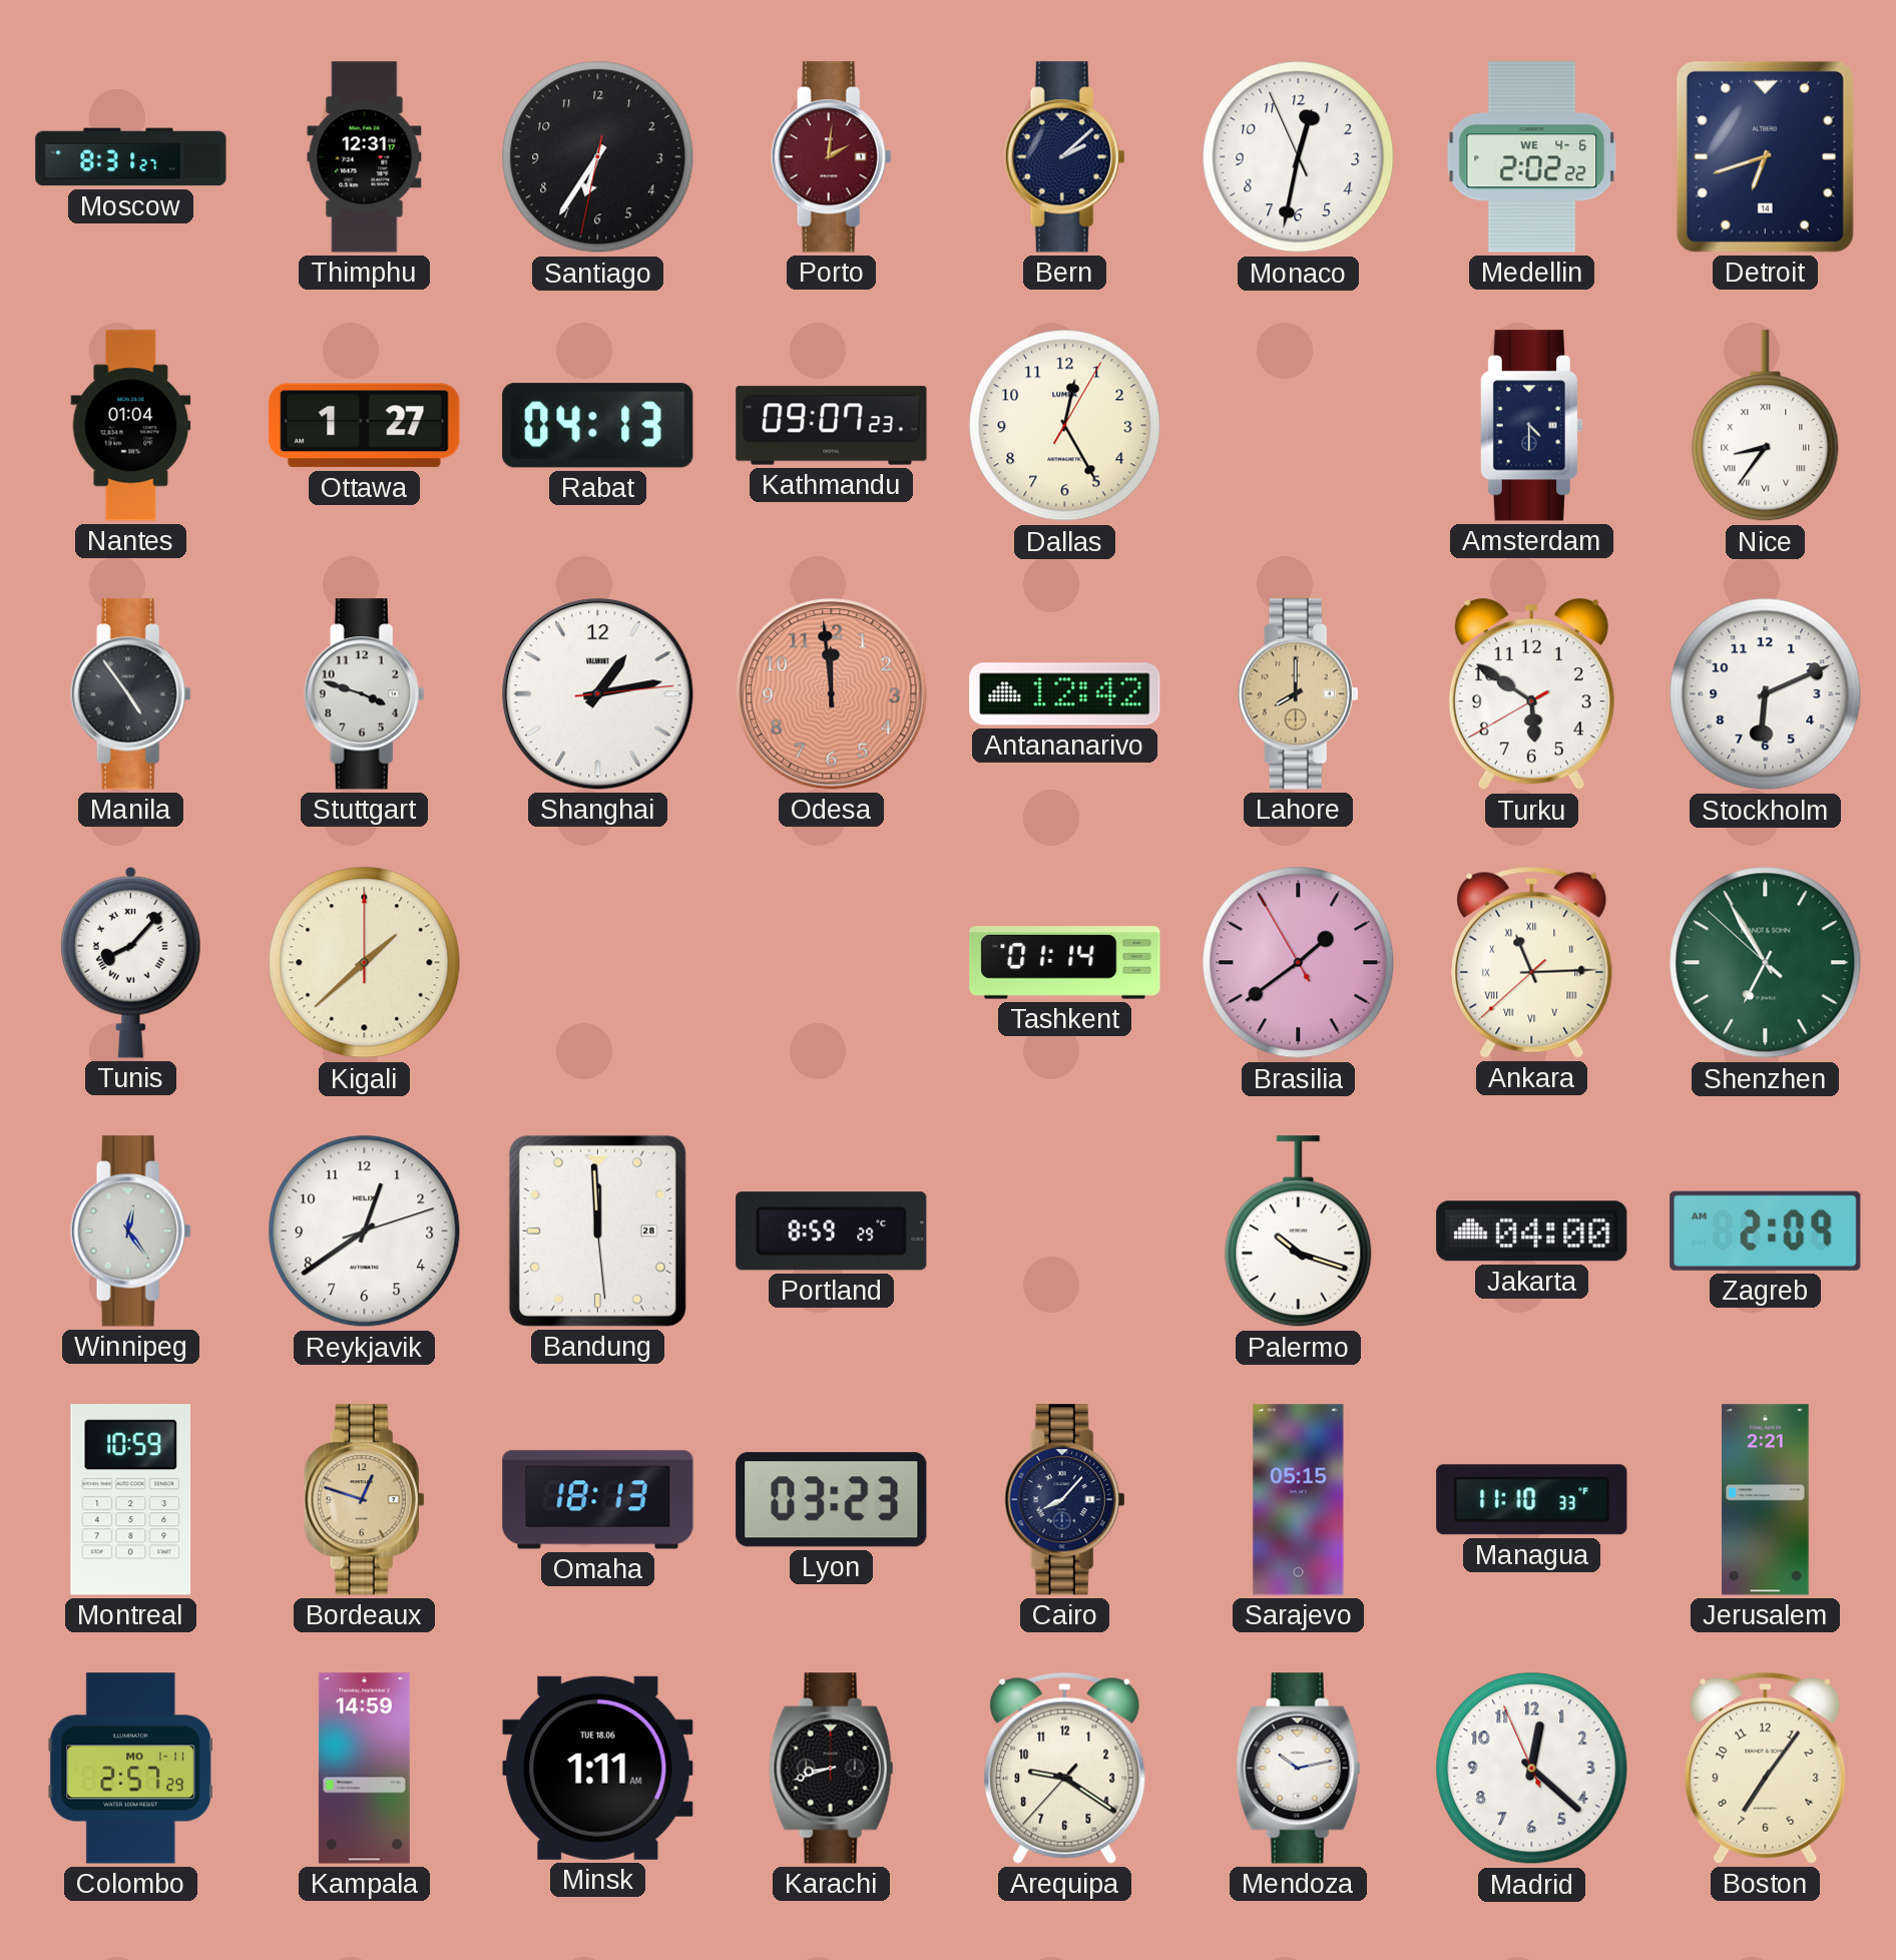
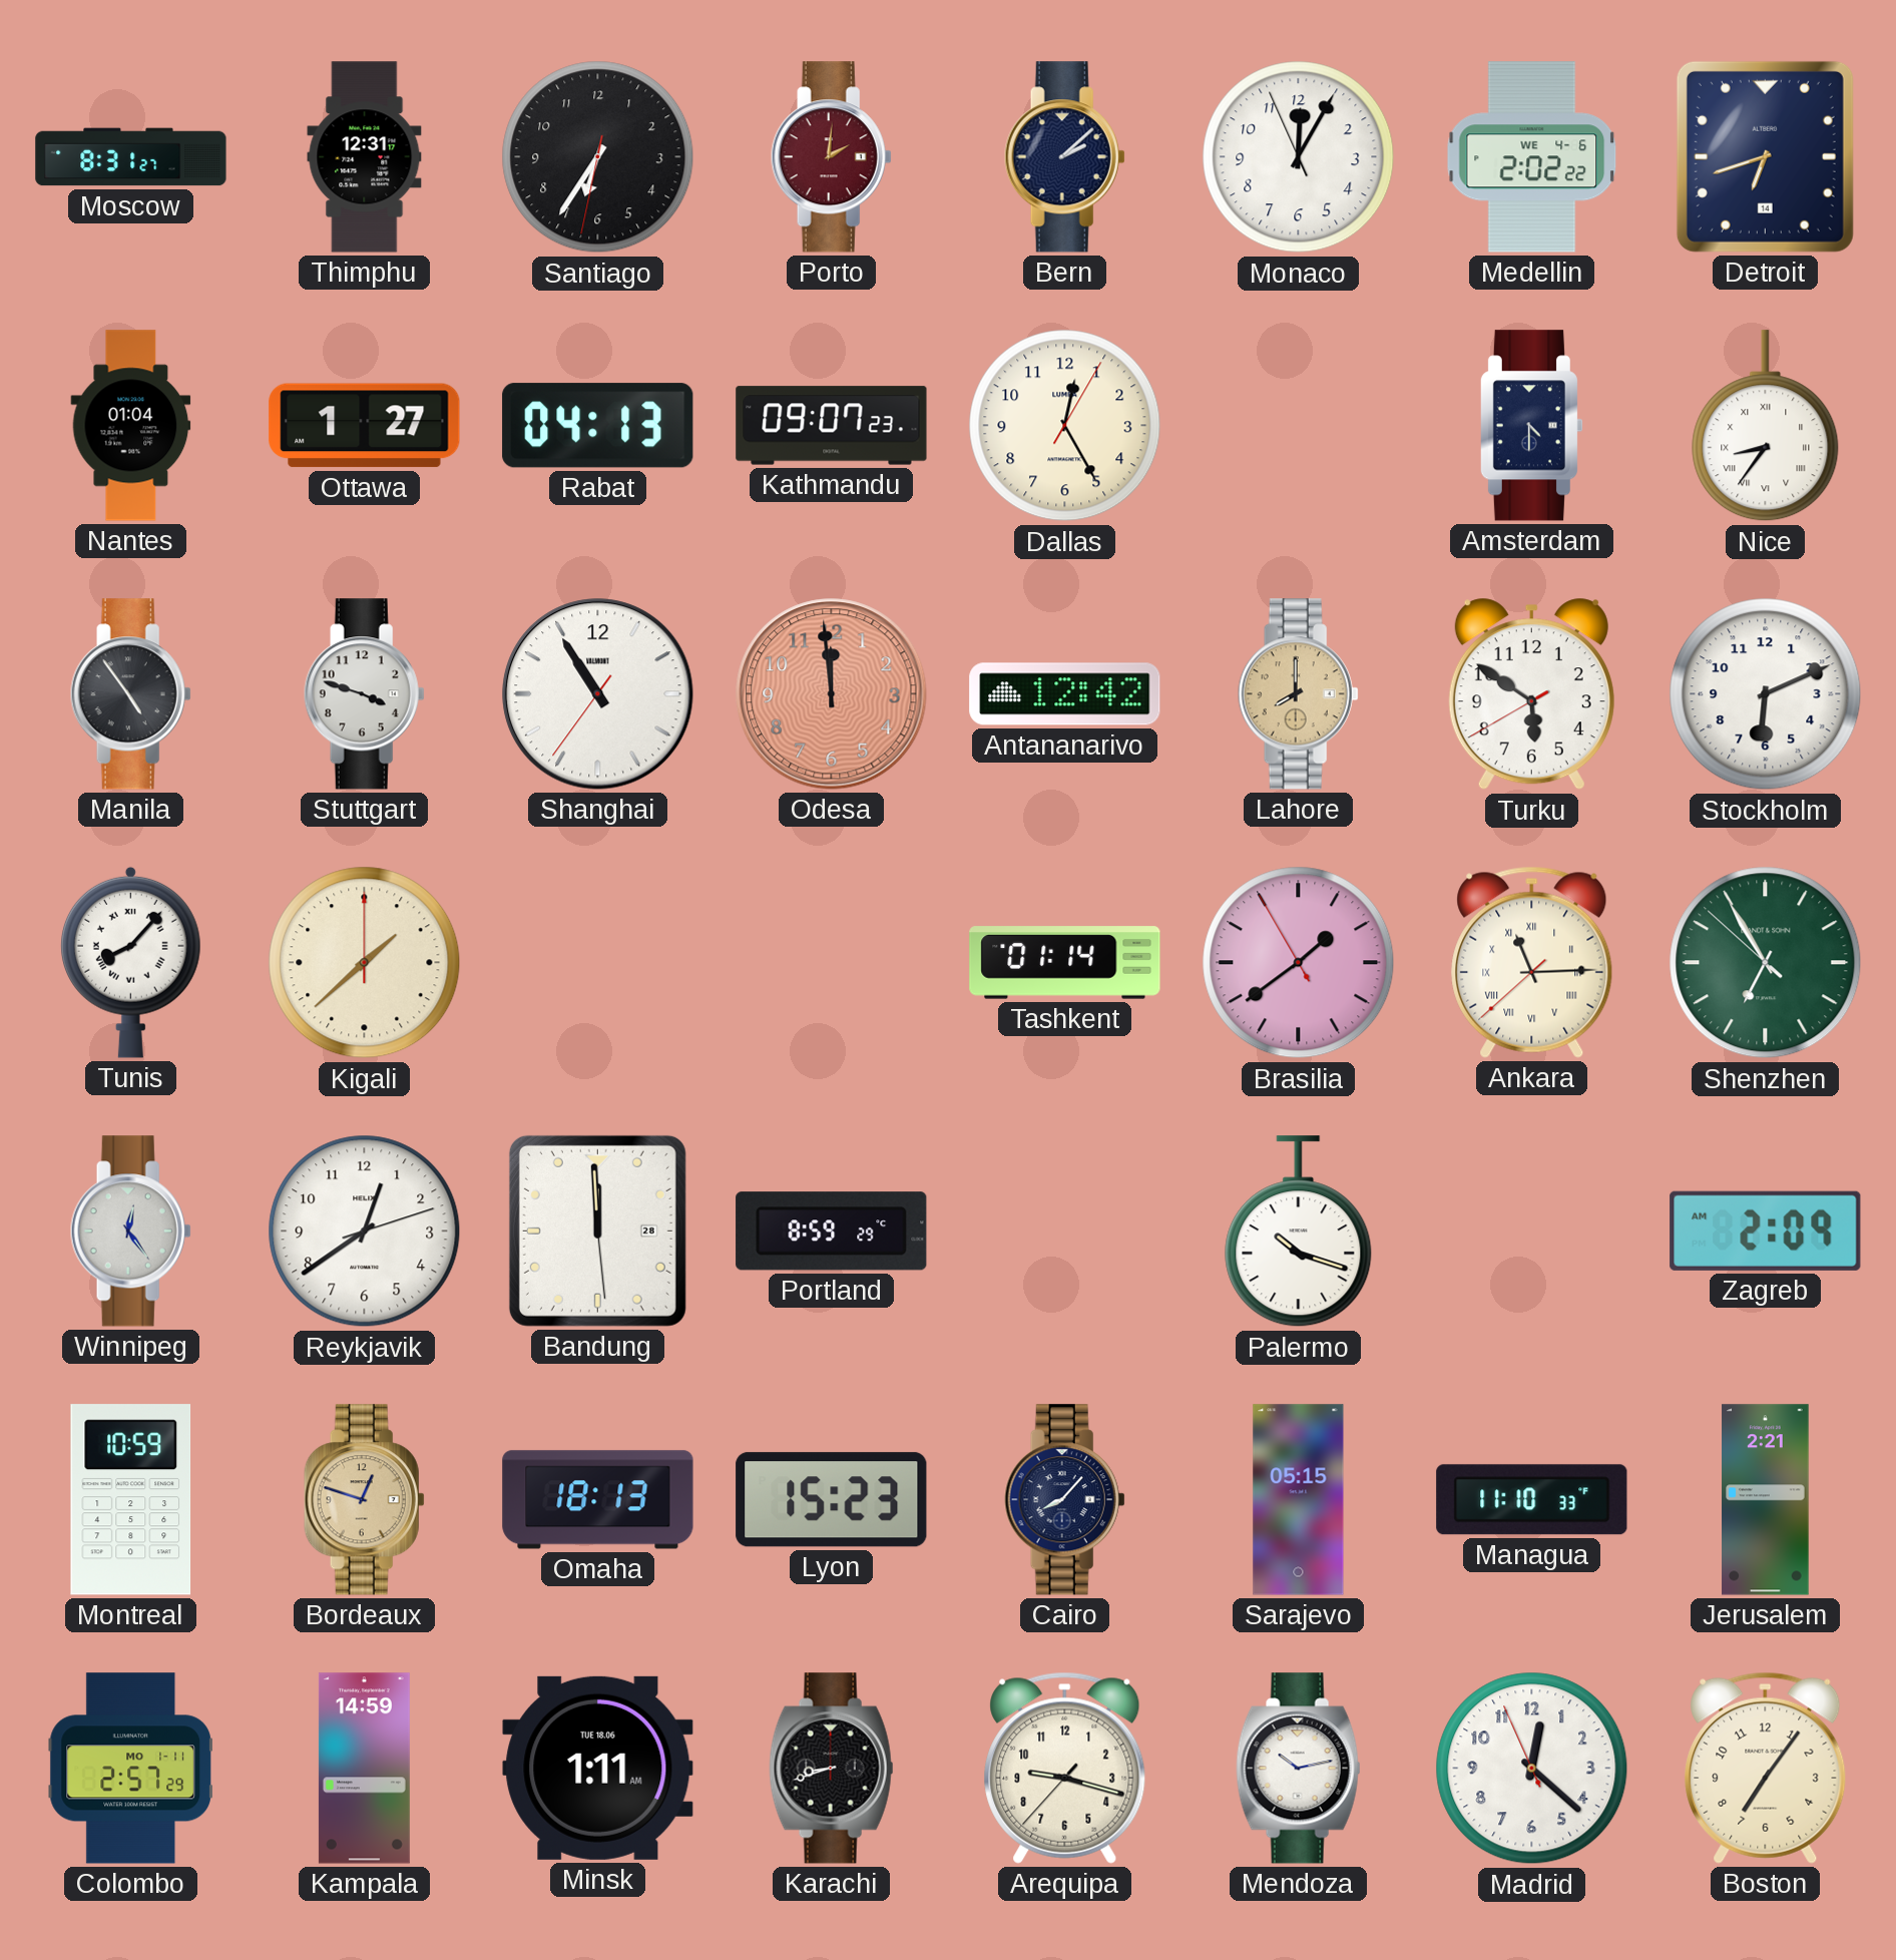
Monaco: 12:31 -> 12:04
Shanghai: 1:13 -> 10:54
Jakarta: 04:00 -> none
Lyon: 03:23 -> 15:23
Arequipa: 9:20 -> 9:17
